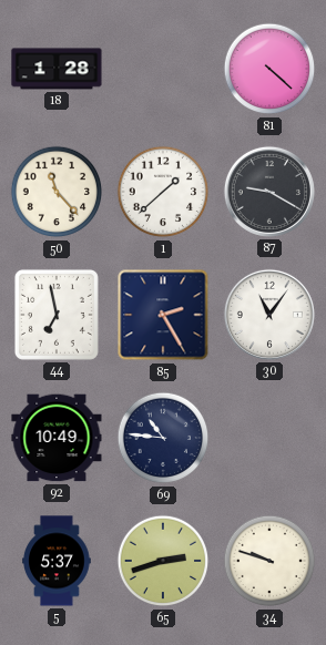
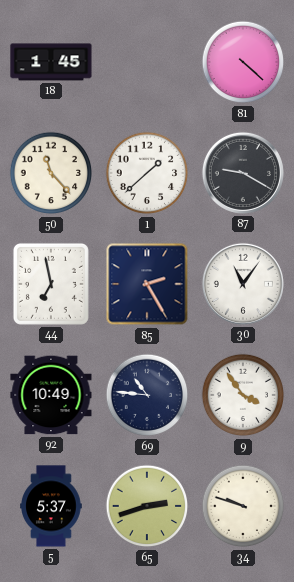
18: 1:28 -> 1:45
9: none -> 3:54
